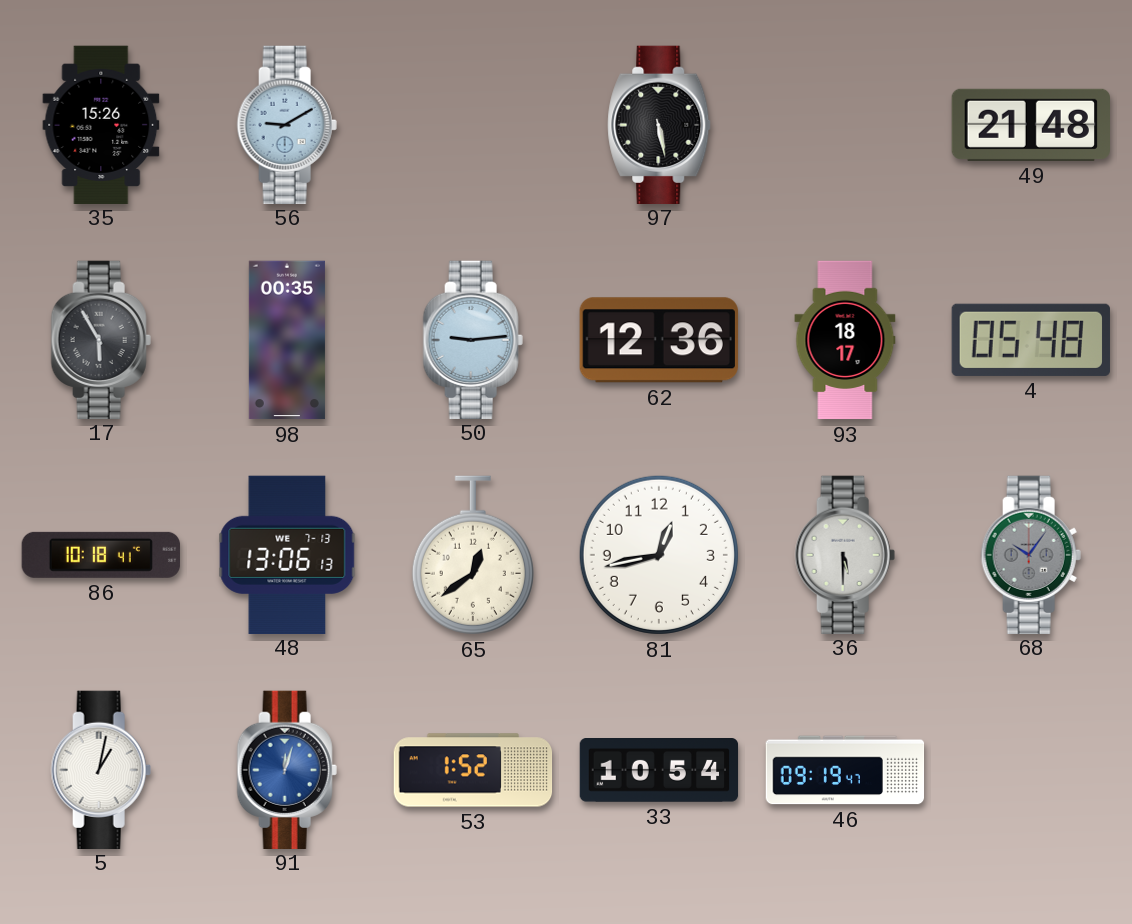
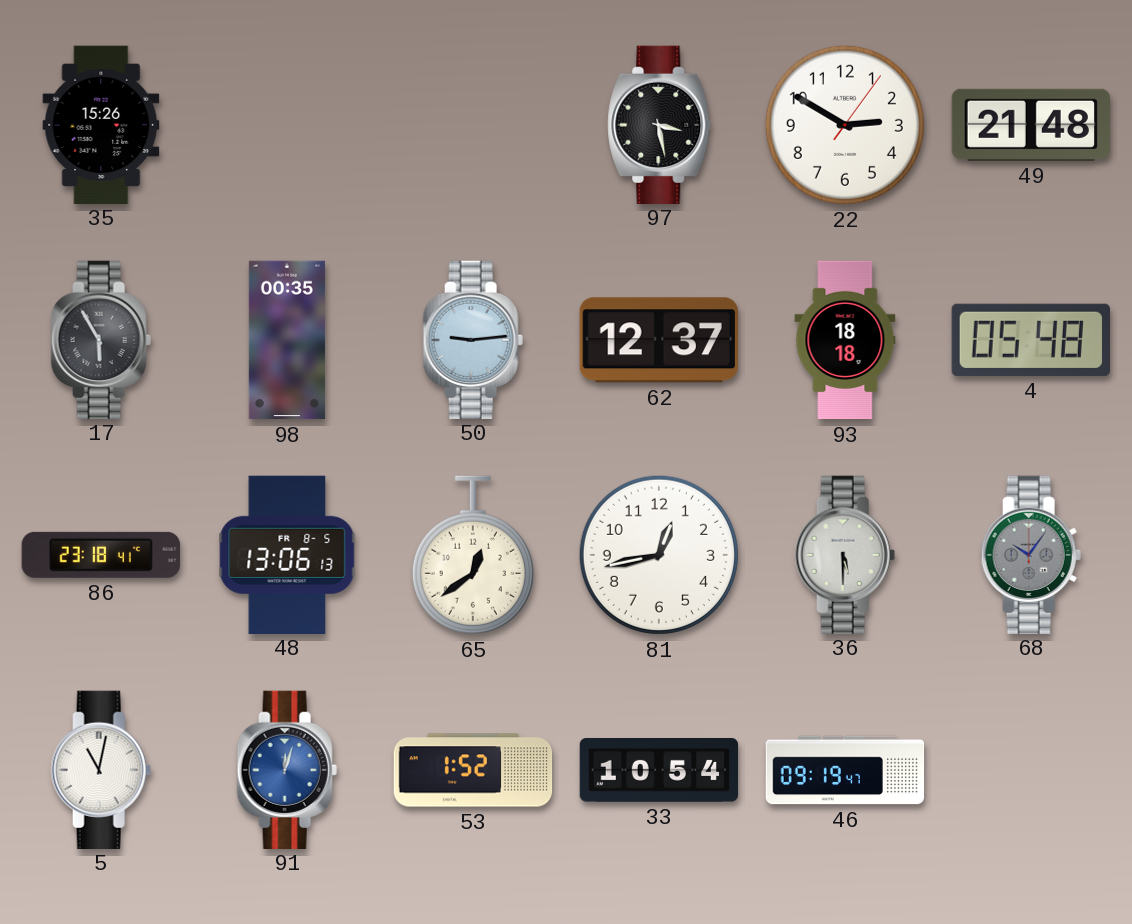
56: 9:10 -> none
97: 5:28 -> 3:28
22: none -> 2:50
62: 12:36 -> 12:37
93: 18:17 -> 18:18
86: 10:18 -> 23:18
48 date: WE 7-13 -> FR 8-5
5: 1:02 -> 11:02
